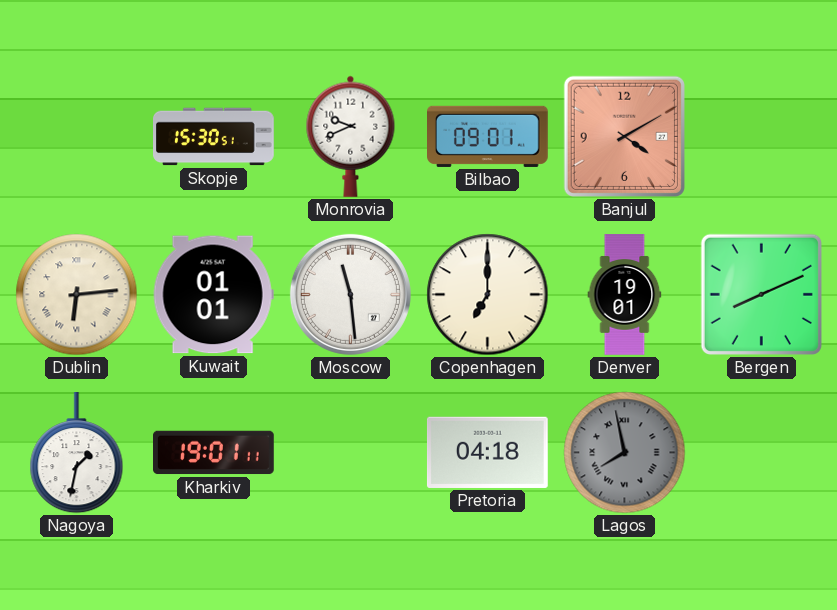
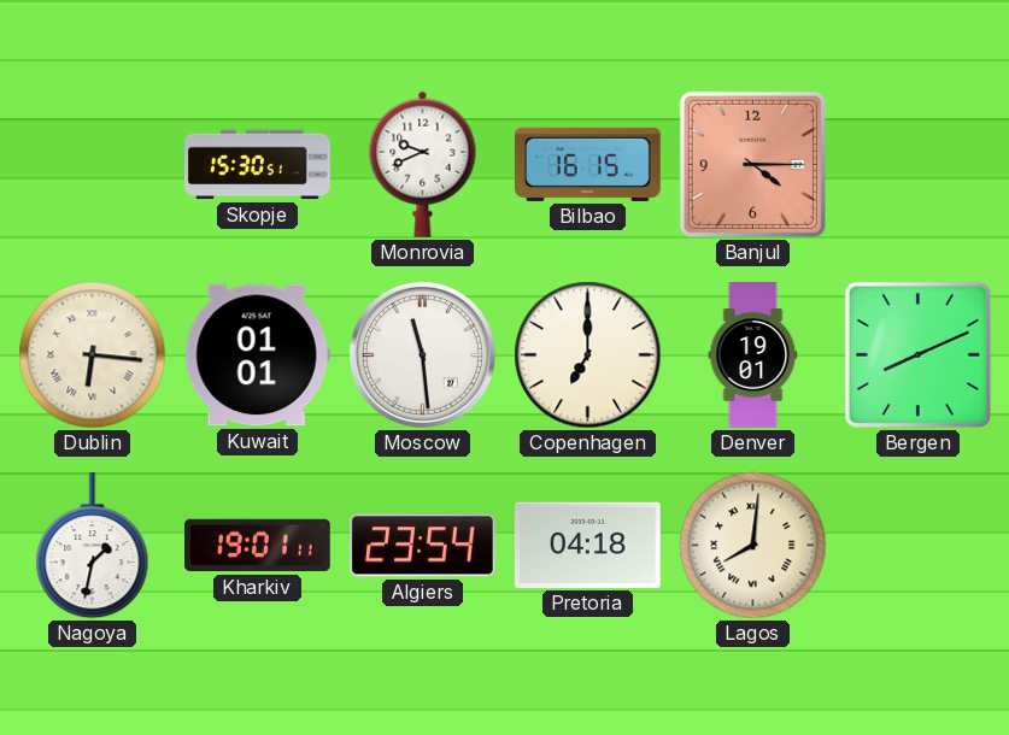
Bilbao: 09:01 -> 16:15
Banjul: 4:10 -> 4:15
Dublin: 6:14 -> 6:16
Algiers: none -> 23:54
Lagos: 7:58 -> 8:01
Lagos dial: grey -> cream
